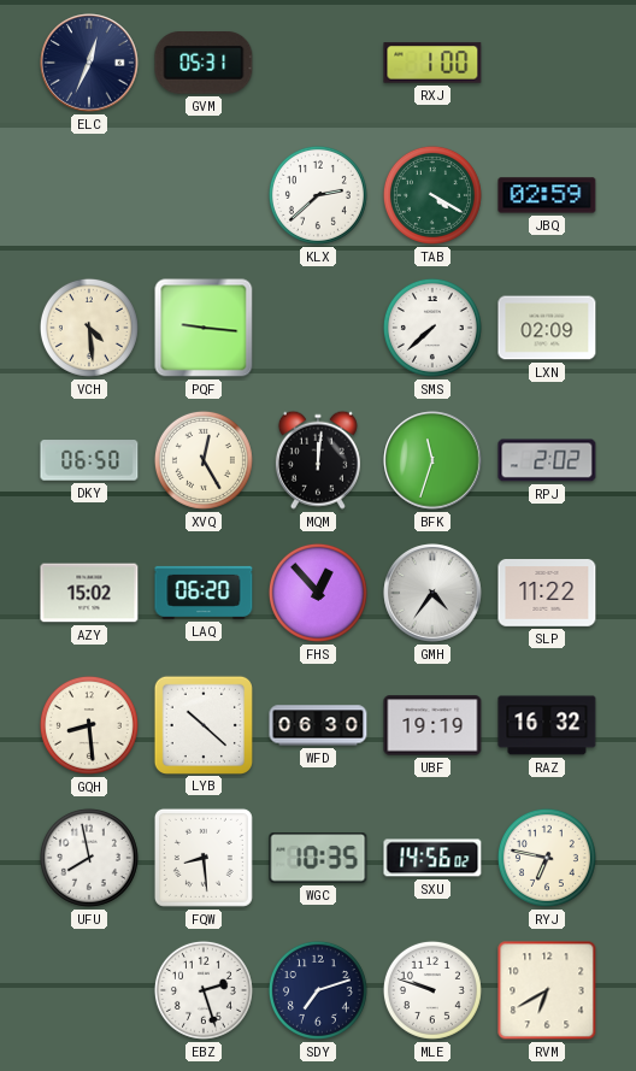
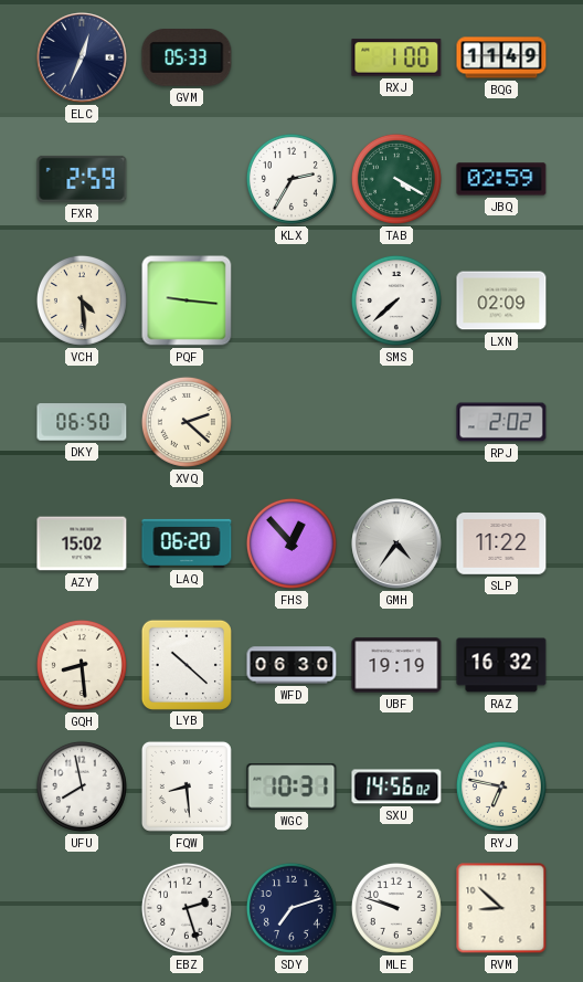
GVM: 05:31 -> 05:33
BQG: none -> 11:49
FXR: none -> 2:59
KLX: 2:38 -> 2:35
XVQ: 12:25 -> 2:22
MQM: 12:01 -> none
BFK: 11:33 -> none
WGC: 10:35 -> 10:31
RVM: 6:40 -> 8:52
